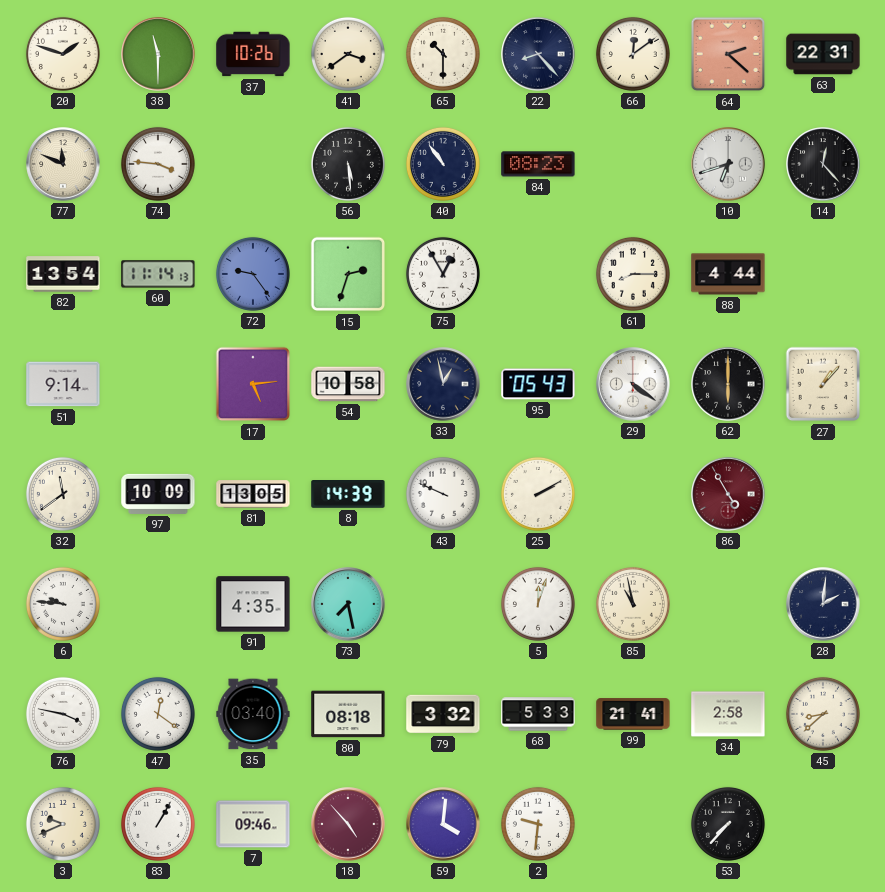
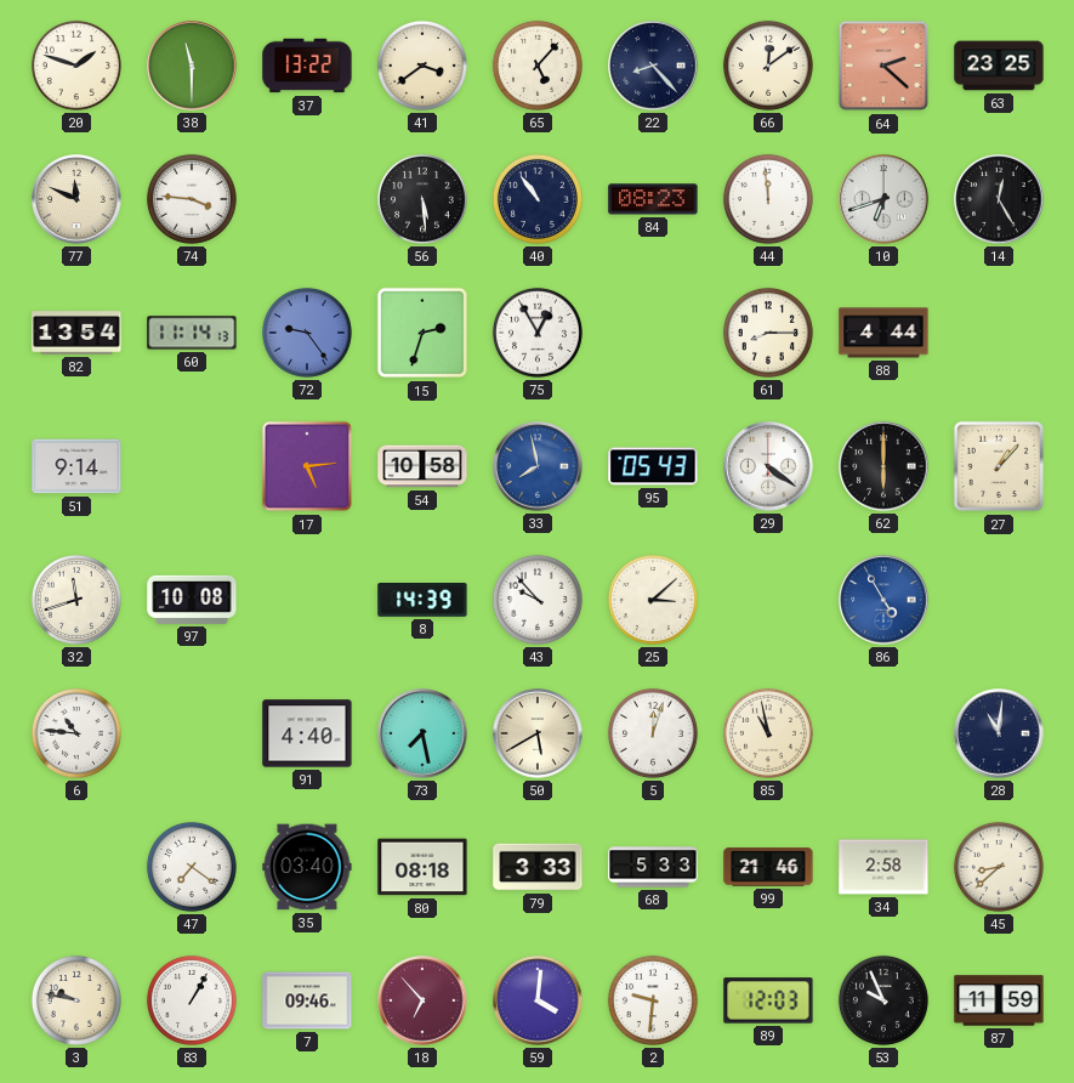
37: 10:26 -> 13:22
65: 10:30 -> 5:07
63: 22:31 -> 23:25
44: none -> 11:59
14: 12:23 -> 12:25
33: 12:58 -> 7:58
33 dial: navy -> blue
32: 11:39 -> 11:42
97: 10:09 -> 10:08
81: 13:05 -> none
43: 9:49 -> 9:53
25: 2:10 -> 3:08
86 dial: burgundy -> blue
6: 9:46 -> 10:46
91: 4:35 -> 4:40
50: none -> 5:40
28: 2:01 -> 11:01
76: 3:47 -> none
47: 12:21 -> 7:21
79: 3:32 -> 3:33
99: 21:41 -> 21:46
3: 9:41 -> 9:47
18: 4:53 -> 6:53
89: none -> 12:03
53: 7:37 -> 9:56
87: none -> 11:59
